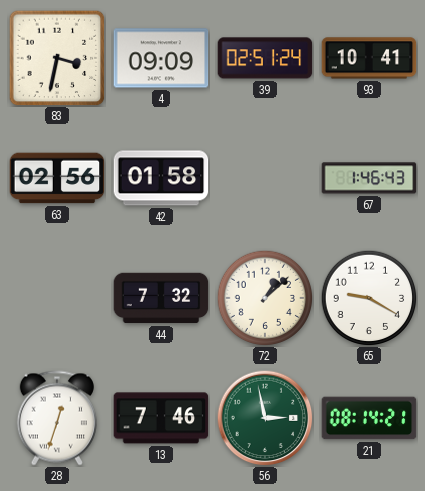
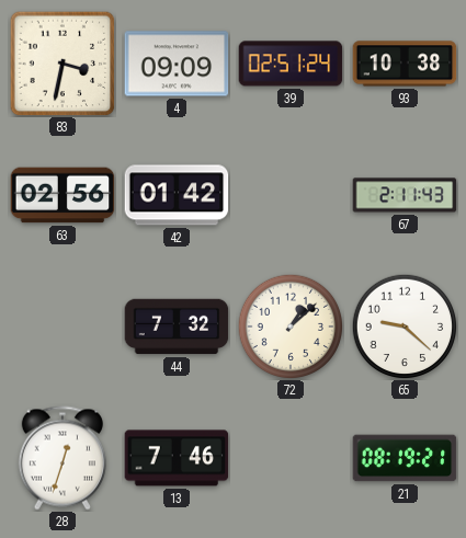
93: 10:41 -> 10:38
42: 01:58 -> 01:42
67: 1:46 -> 2:11
65: 9:20 -> 9:22
56: 2:58 -> none
21: 08:14 -> 08:19
